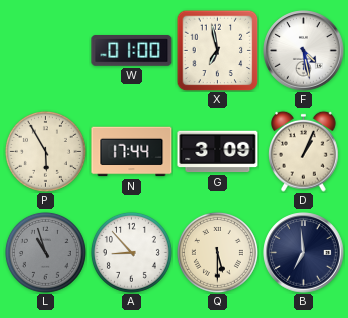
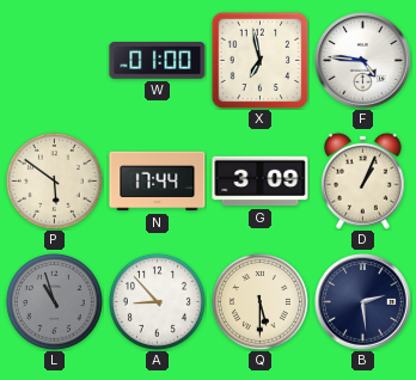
F: 4:28 -> 4:46
P: 5:55 -> 5:51
B: 6:59 -> 2:29
